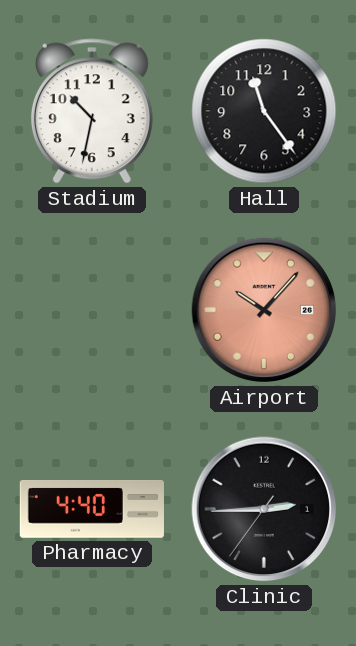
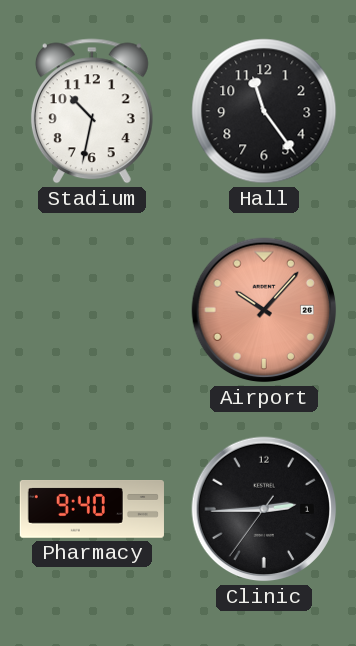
Pharmacy: 4:40 -> 9:40
